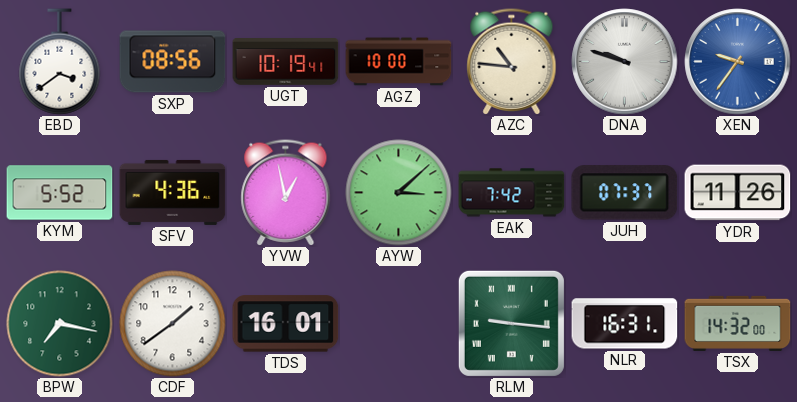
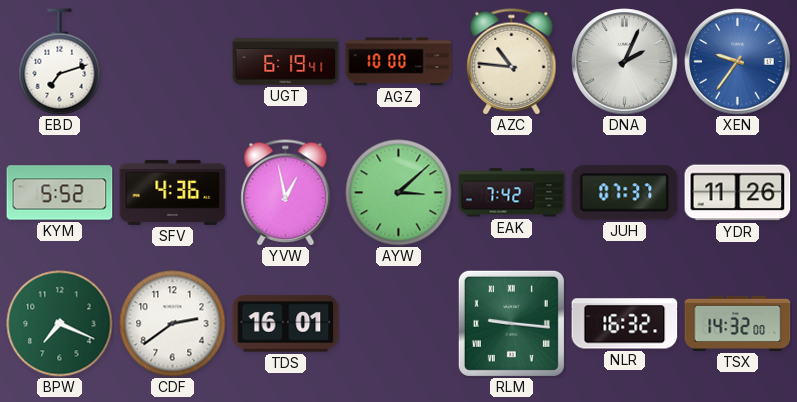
EBD: 3:39 -> 7:12
SXP: 08:56 -> none
UGT: 10:19 -> 6:19
DNA: 9:48 -> 2:04
BPW: 7:17 -> 7:19
CDF: 1:39 -> 2:39
NLR: 16:31 -> 16:32
